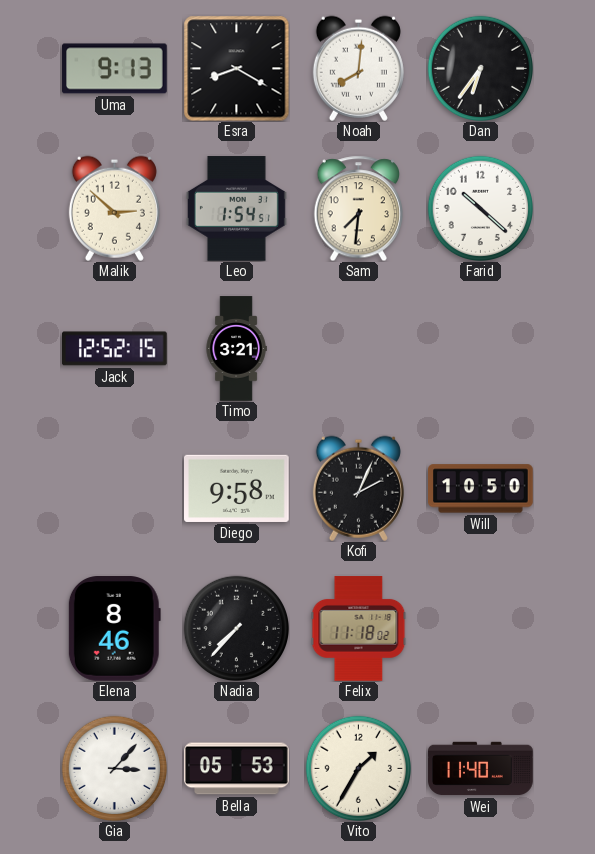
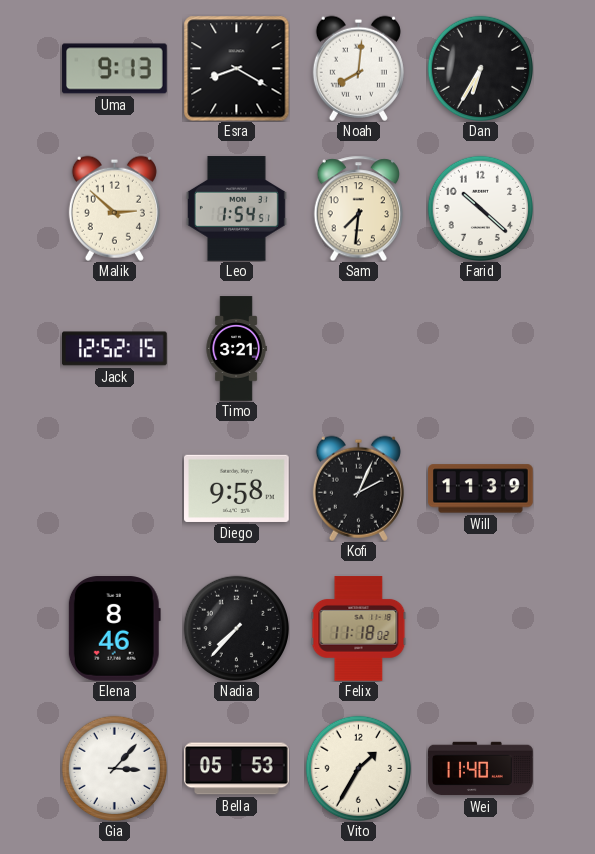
Dan: 6:36 -> 6:35
Will: 10:50 -> 11:39
